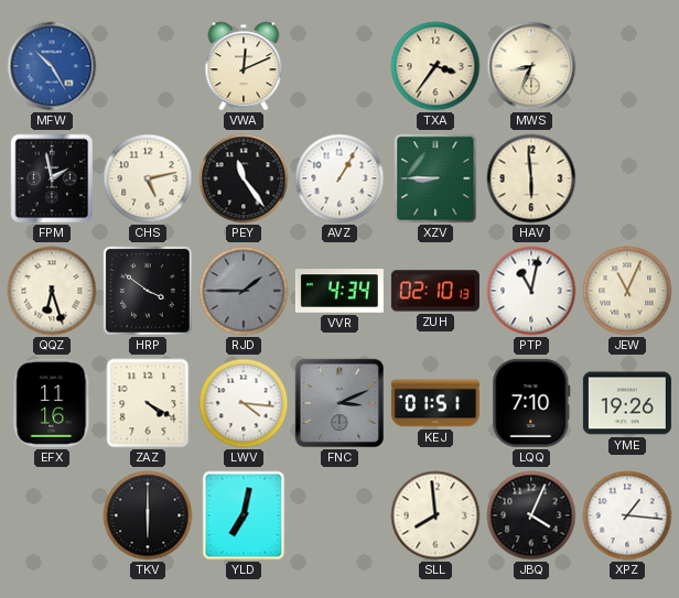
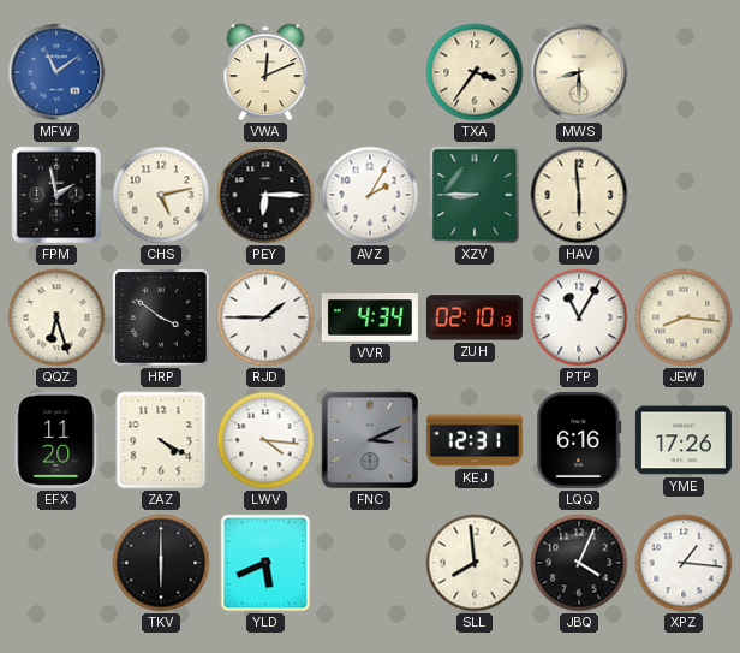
MFW: 10:25 -> 11:09
MWS: 8:34 -> 8:30
PEY: 11:24 -> 6:15
AVZ: 1:05 -> 2:05
RJD dial: grey -> white
PTP: 11:02 -> 11:05
JEW: 11:04 -> 8:16
EFX: 11:16 -> 11:20
KEJ: 01:51 -> 12:31
LQQ: 7:10 -> 6:16
YME: 19:26 -> 17:26
YLD: 7:02 -> 5:41
